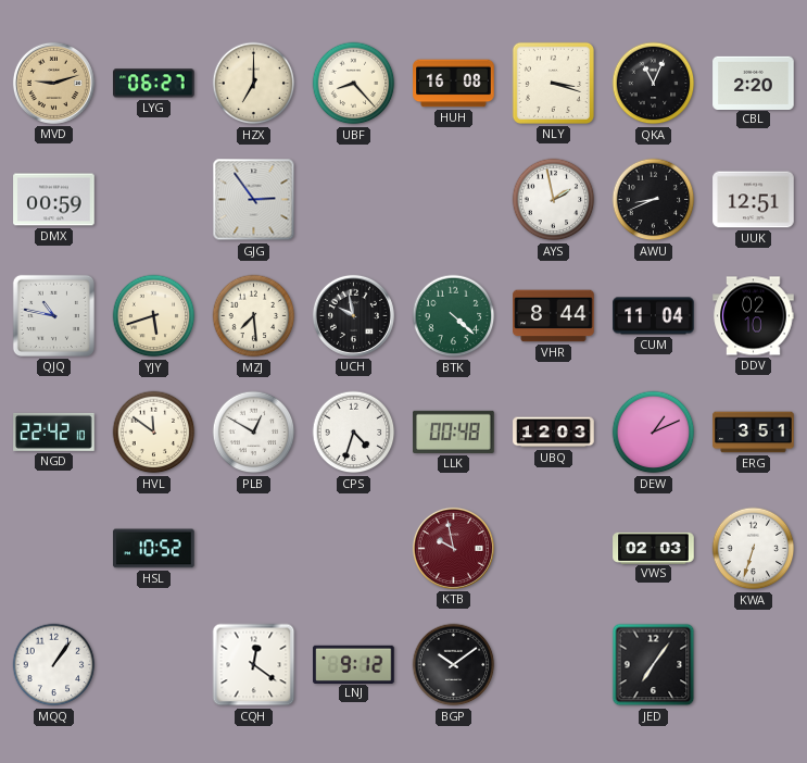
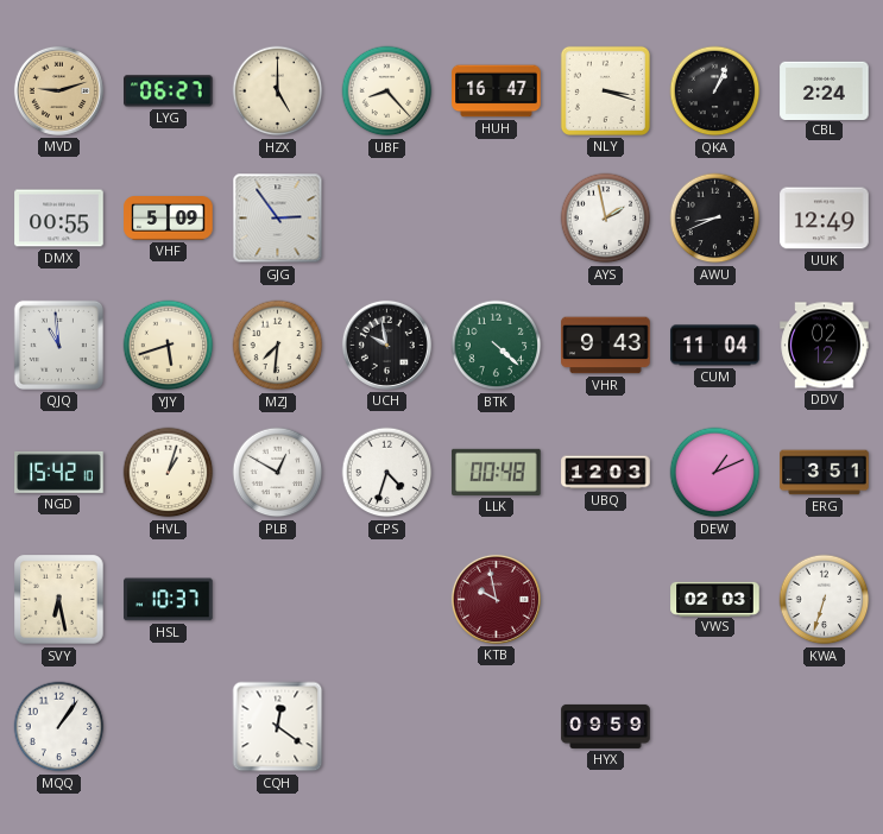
HZX: 7:00 -> 5:00
HUH: 16:08 -> 16:47
QKA: 11:04 -> 1:04
CBL: 2:20 -> 2:24
DMX: 00:59 -> 00:55
VHF: none -> 5:09
UUK: 12:51 -> 12:49
QJQ: 10:47 -> 10:59
MZJ: 7:29 -> 7:31
VHR: 8:44 -> 9:43
DDV: 02:10 -> 02:12
NGD: 22:42 -> 15:42
HVL: 11:51 -> 1:03
SVY: none -> 6:28
HSL: 10:52 -> 10:37
LNJ: 9:12 -> none
BGP: 10:09 -> none
HYX: none -> 09:59
JED: 7:06 -> none
